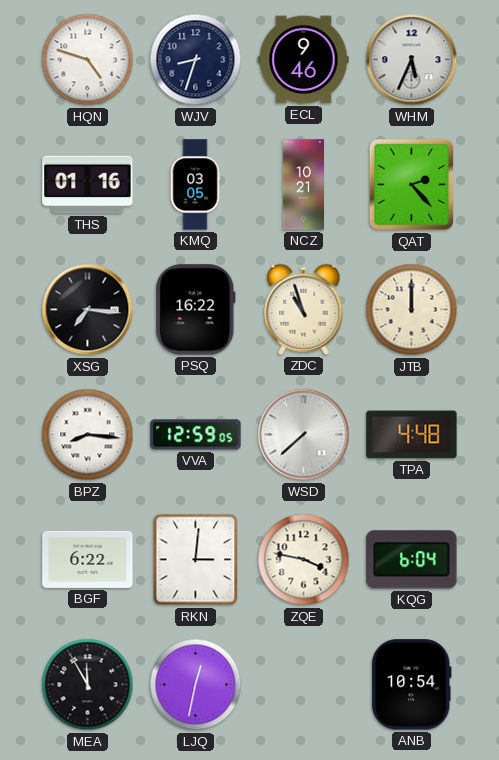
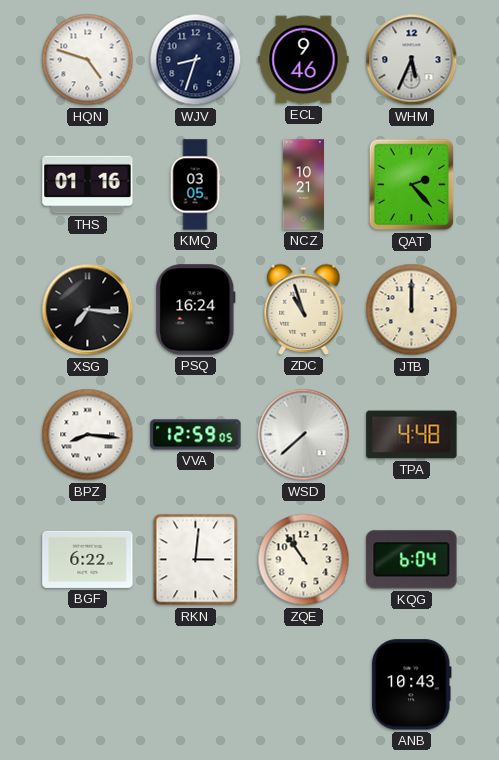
PSQ: 16:22 -> 16:24
ZQE: 3:47 -> 10:54
MEA: 11:55 -> none
LJQ: 12:32 -> none
ANB: 10:54 -> 10:43
